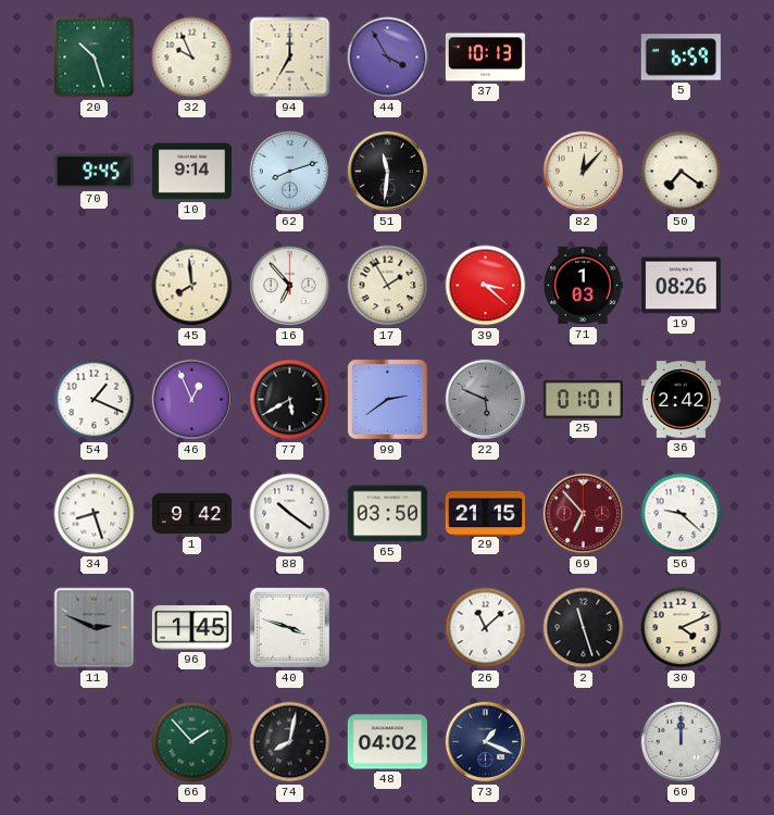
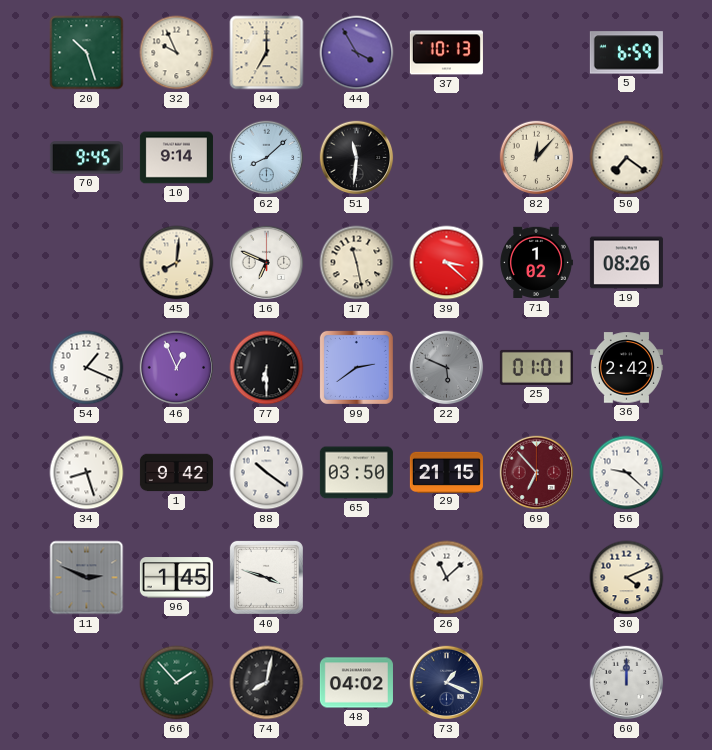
62: 8:12 -> 8:08
45: 7:59 -> 8:01
16: 6:53 -> 6:49
17: 1:55 -> 11:28
71: 1:03 -> 1:02
77: 5:40 -> 6:30
2: 11:27 -> none
